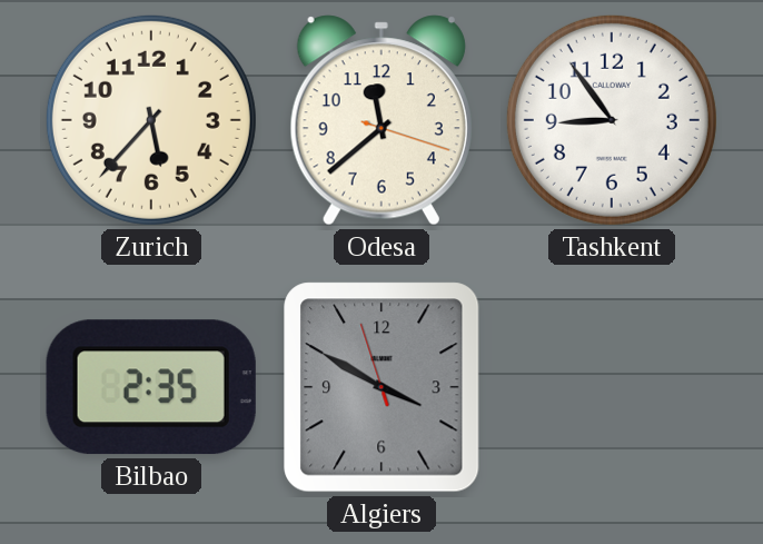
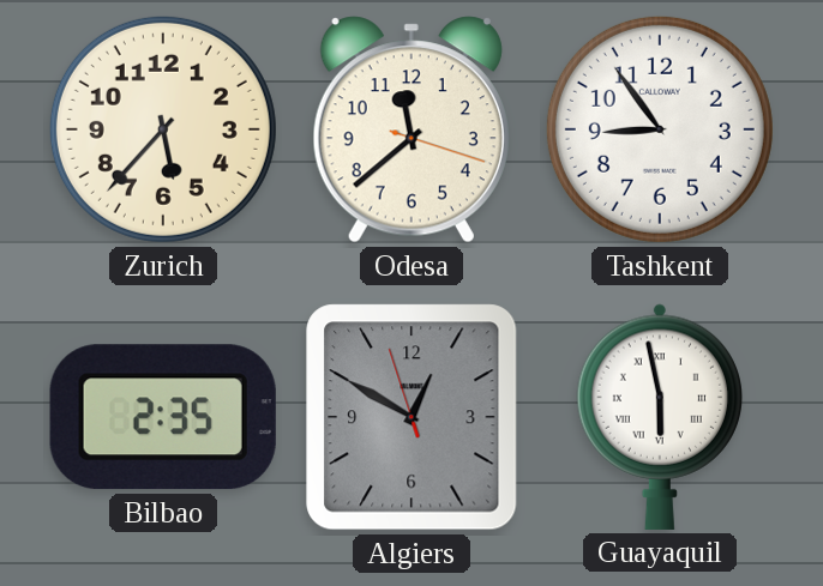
Algiers: 3:49 -> 12:49
Guayaquil: none -> 5:58
